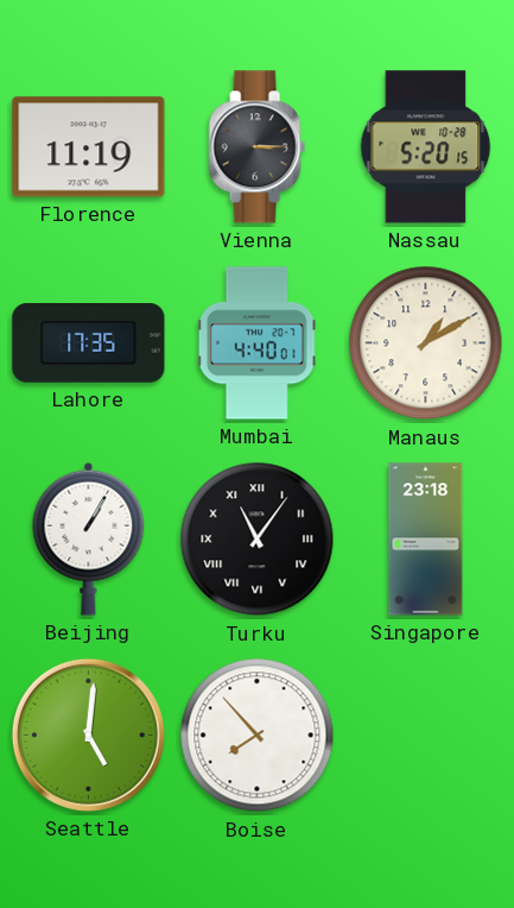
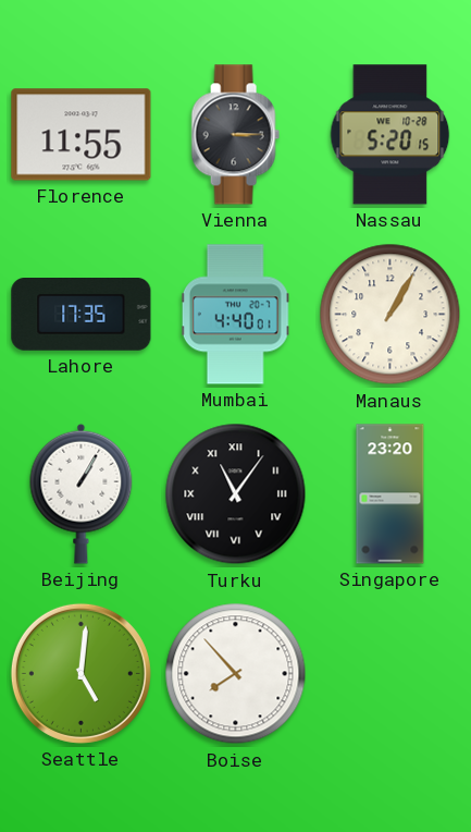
Florence: 11:19 -> 11:55
Manaus: 1:10 -> 1:05
Singapore: 23:18 -> 23:20
